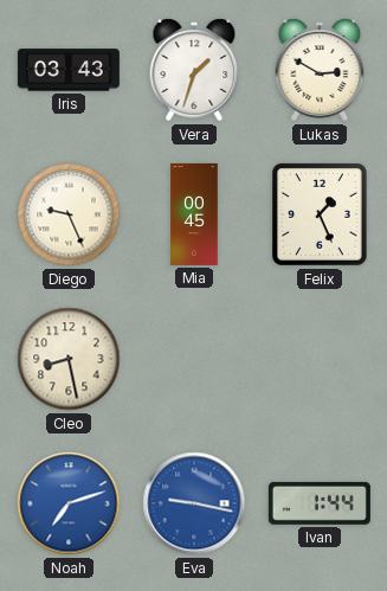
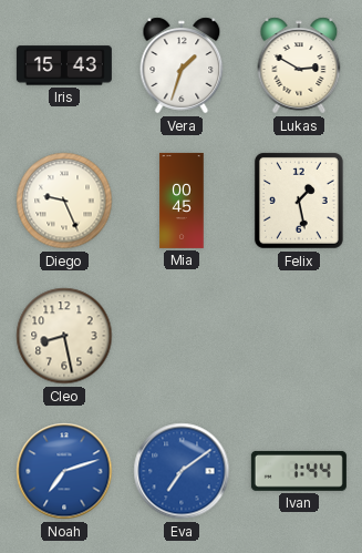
Iris: 03:43 -> 15:43
Felix: 1:26 -> 1:28
Eva: 9:17 -> 7:09
